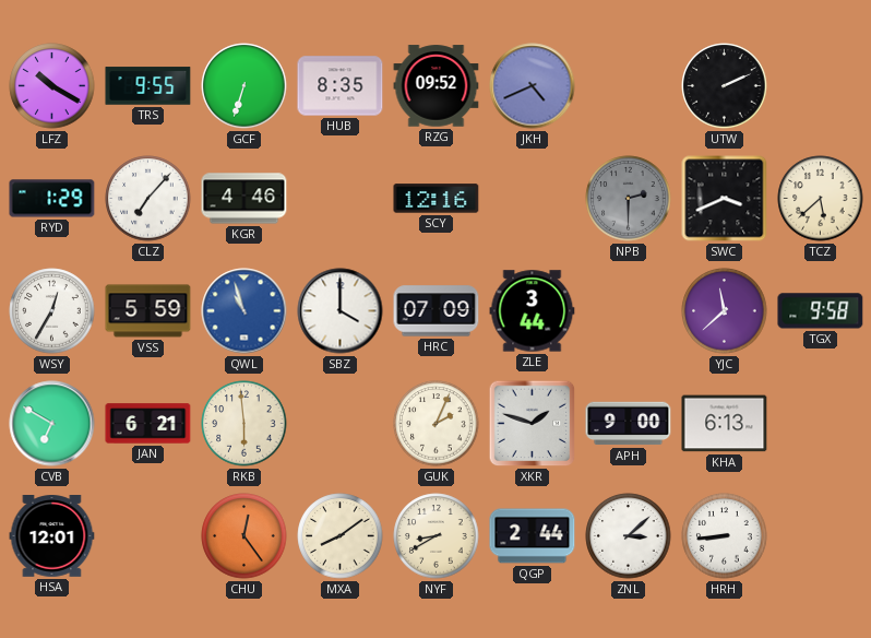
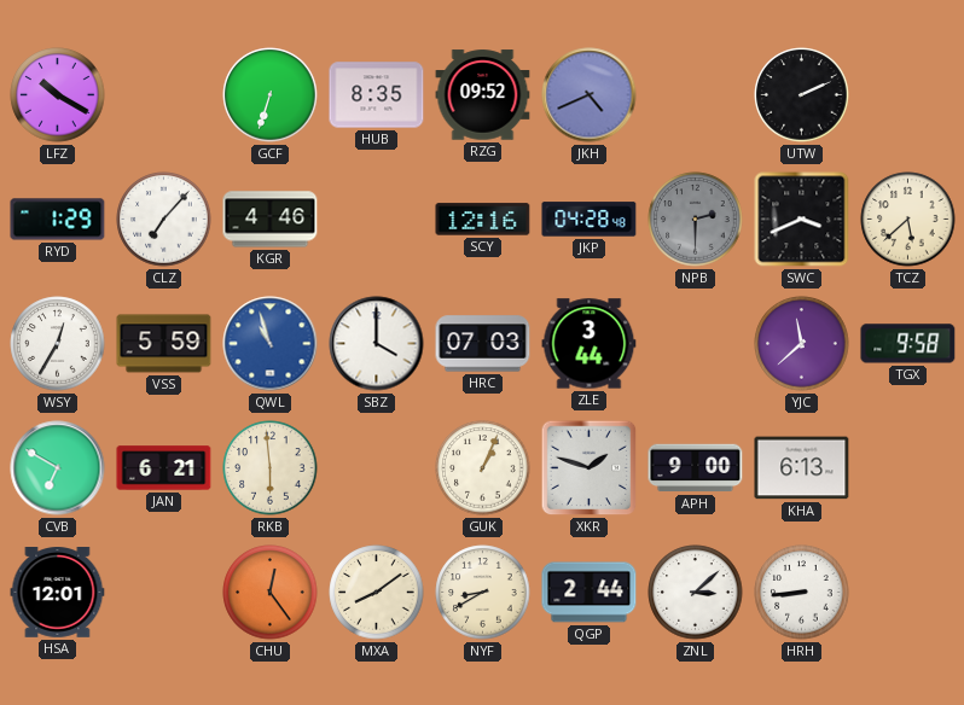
TRS: 9:55 -> none
JKP: none -> 04:28
HRC: 07:09 -> 07:03
GUK: 2:04 -> 1:04
